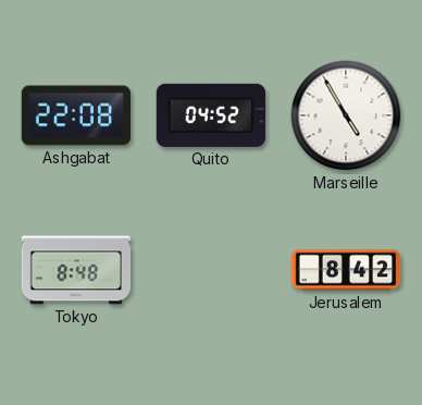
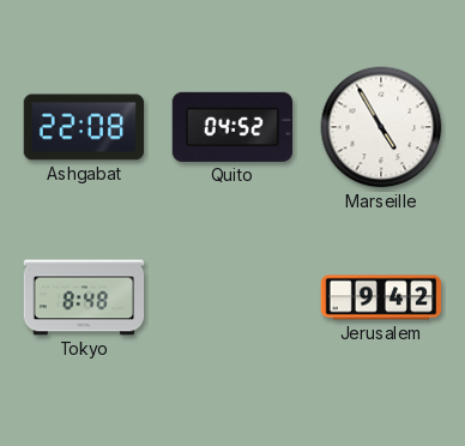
Jerusalem: 8:42 -> 9:42
